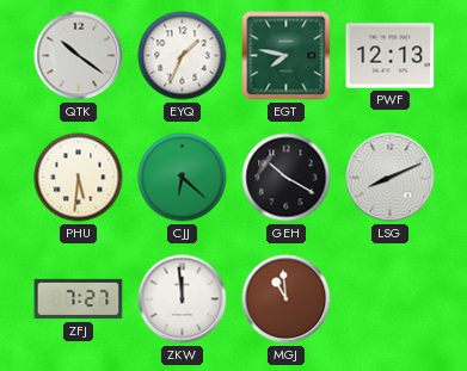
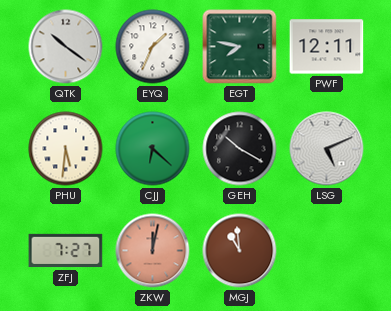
PWF: 12:13 -> 12:11
LSG: 8:11 -> 5:11
ZKW: 11:59 -> 12:02
ZKW dial: white -> salmon
